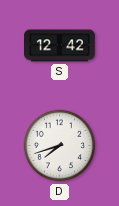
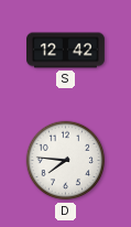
D: 7:42 -> 7:46
